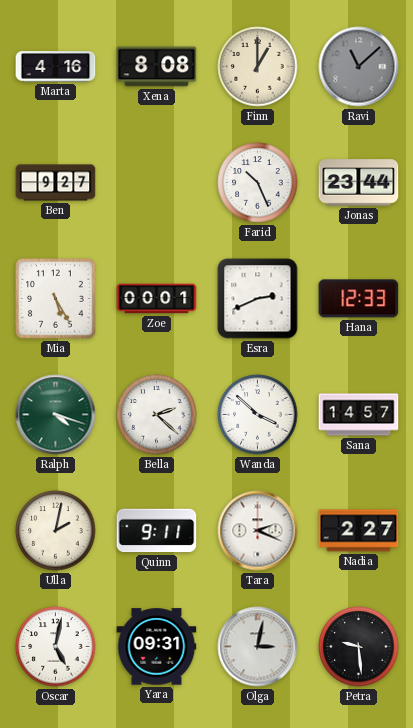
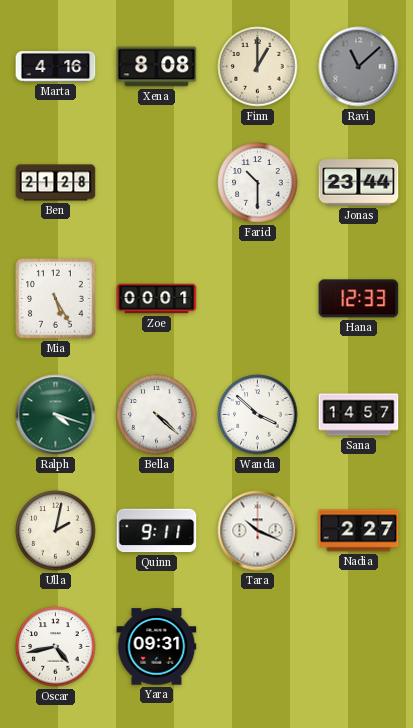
Ben: 9:27 -> 21:28
Farid: 10:26 -> 10:30
Esra: 2:41 -> none
Bella: 2:22 -> 4:22
Tara: 2:19 -> 10:19
Oscar: 5:02 -> 4:43
Olga: 3:02 -> none
Petra: 9:29 -> none
